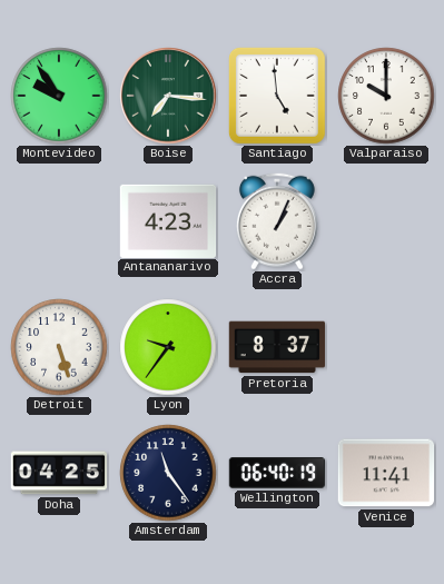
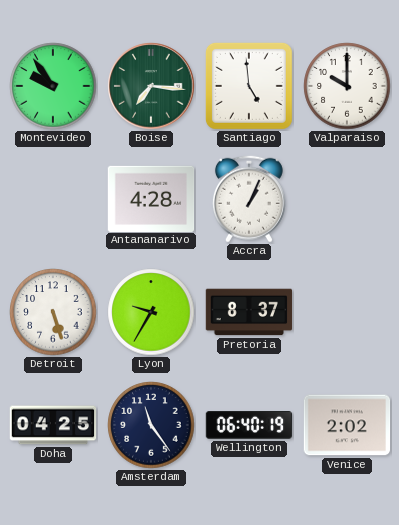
Antananarivo: 4:23 -> 4:28
Lyon: 9:36 -> 9:35
Venice: 11:41 -> 2:02
